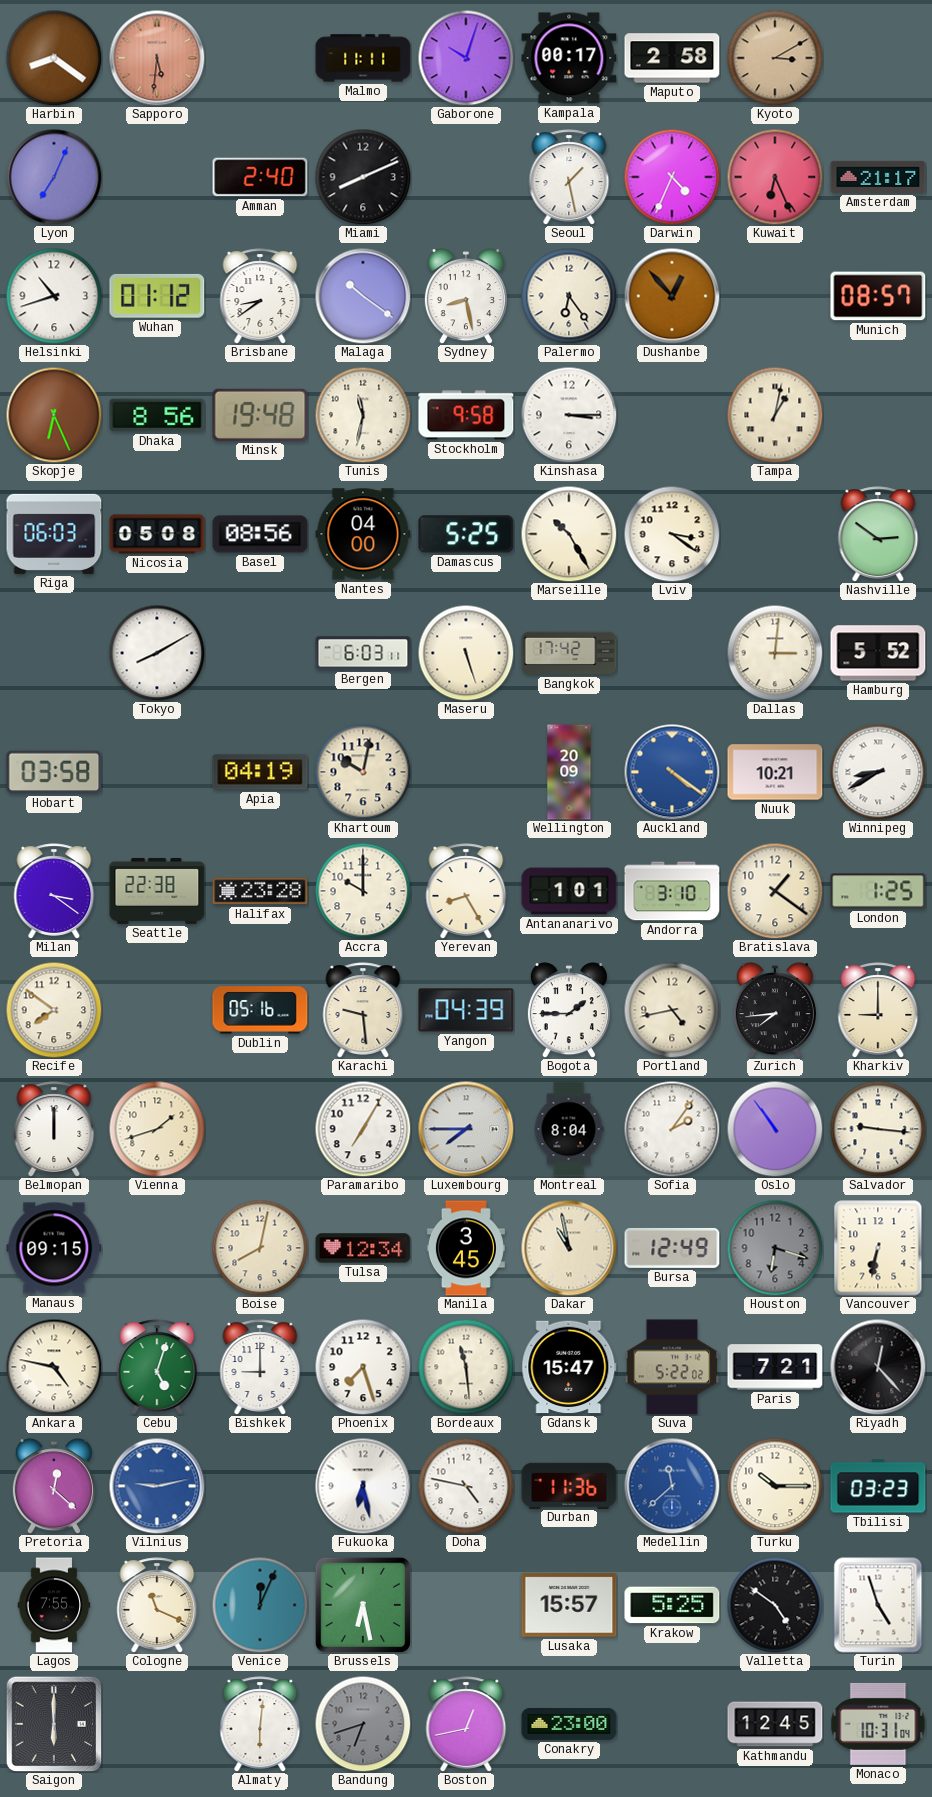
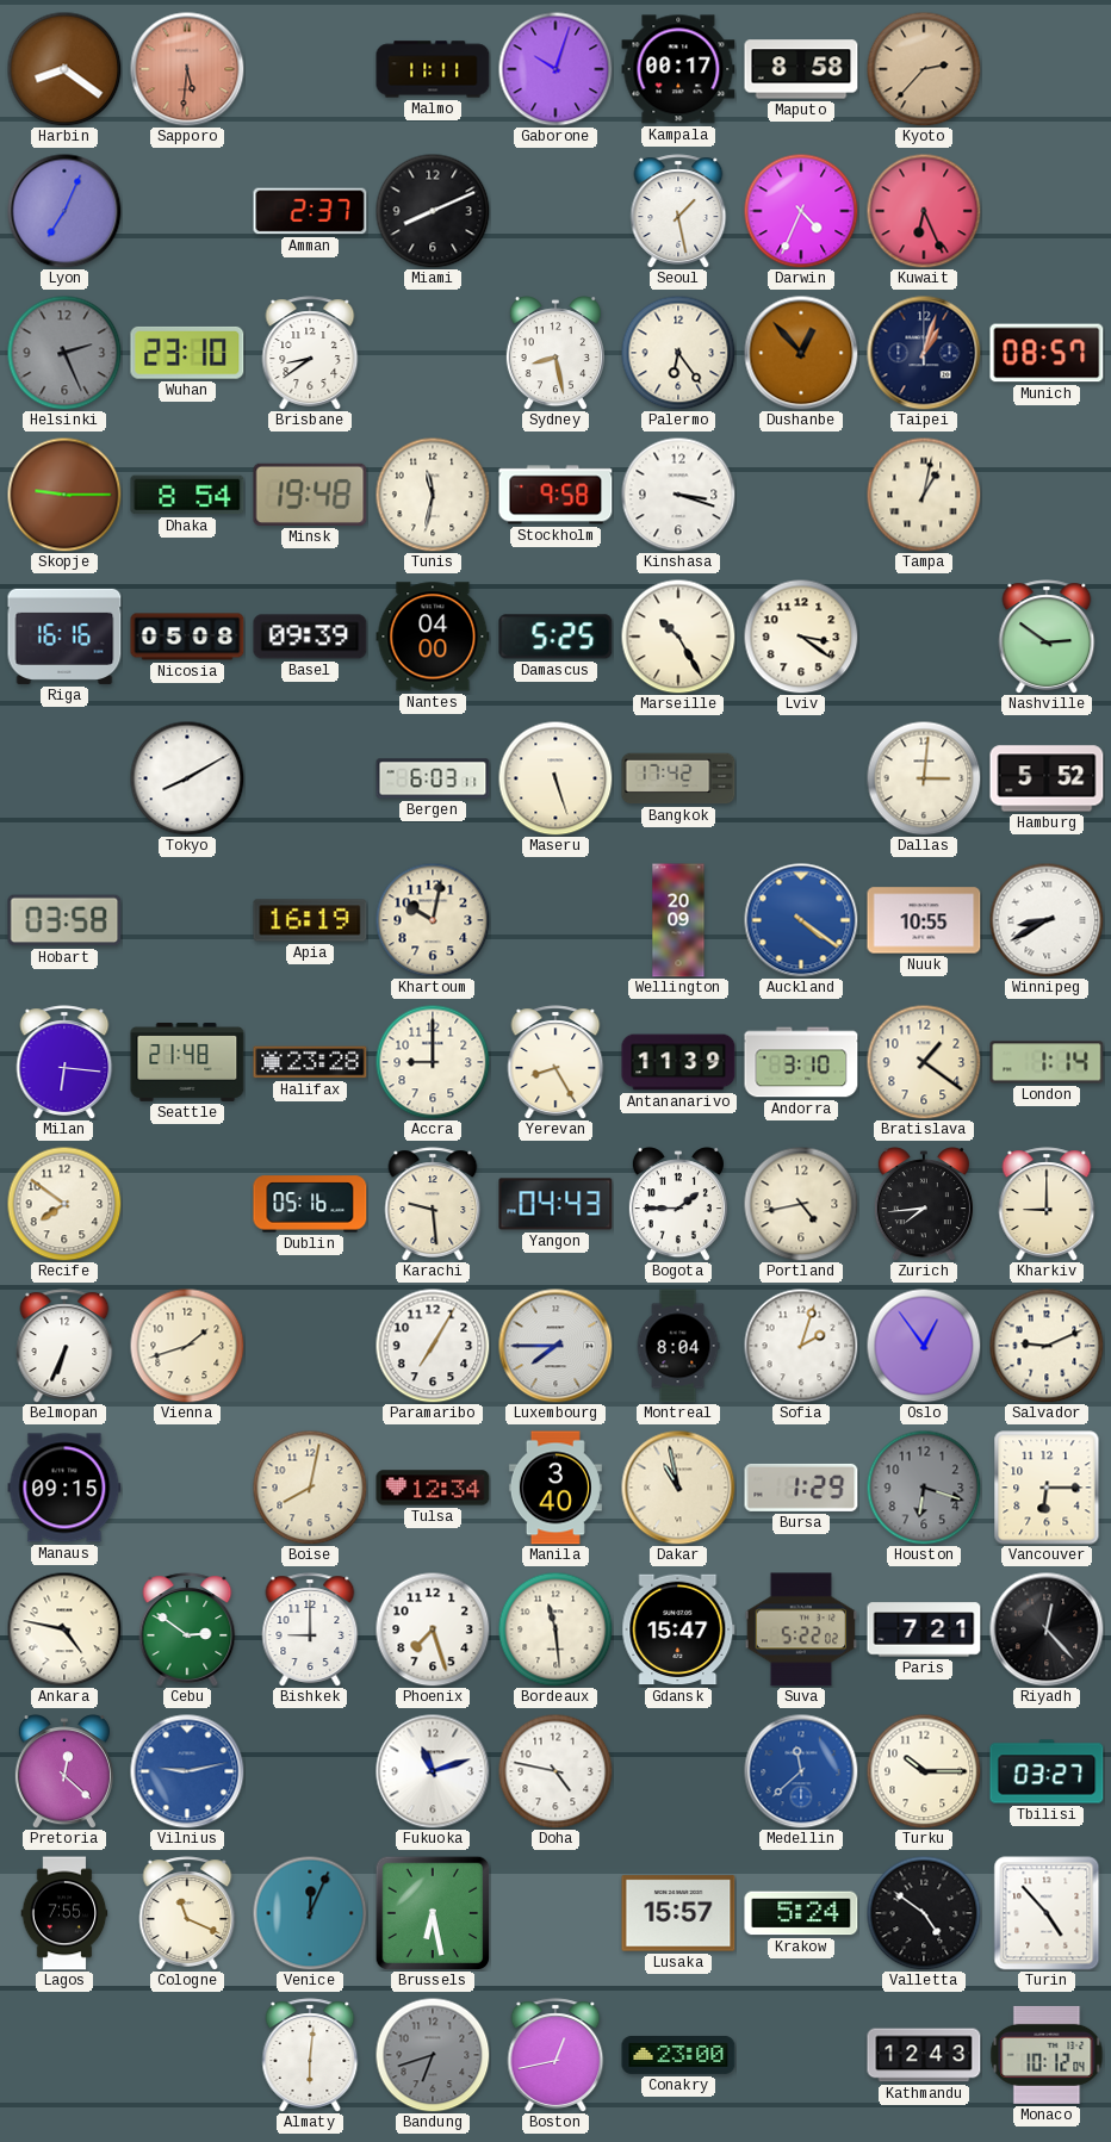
Maputo: 2:58 -> 8:58
Kyoto: 3:10 -> 2:37
Amman: 2:40 -> 2:37
Amsterdam: 21:17 -> none
Helsinki: 10:42 -> 2:26
Helsinki dial: white -> grey
Wuhan: 01:12 -> 23:10
Malaga: 10:21 -> none
Taipei: none -> 1:03
Skopje: 6:26 -> 9:15
Dhaka: 8:56 -> 8:54
Kinshasa: 3:15 -> 3:18
Riga: 06:03 -> 16:16
Basel: 08:56 -> 09:39
Apia: 04:19 -> 16:19
Nuuk: 10:21 -> 10:55
Milan: 3:21 -> 6:16
Seattle: 22:38 -> 21:48
Accra: 10:00 -> 9:00
Antananarivo: 1:01 -> 11:39
London: 1:25 -> 1:14
Yangon: 04:39 -> 04:43
Belmopan: 12:00 -> 6:34
Sofia: 2:06 -> 2:03
Oslo: 10:54 -> 12:54
Salvador: 9:16 -> 9:11
Manila: 3:45 -> 3:40
Bursa: 12:49 -> 1:29
Vancouver: 6:32 -> 6:15
Cebu: 5:03 -> 2:51
Fukuoka: 6:28 -> 11:12
Durban: 11:36 -> none
Tbilisi: 03:23 -> 03:27
Krakow: 5:25 -> 5:24
Turin: 4:57 -> 4:53
Saigon: 6:00 -> none
Kathmandu: 12:45 -> 12:43
Monaco: 10:31 -> 10:12
